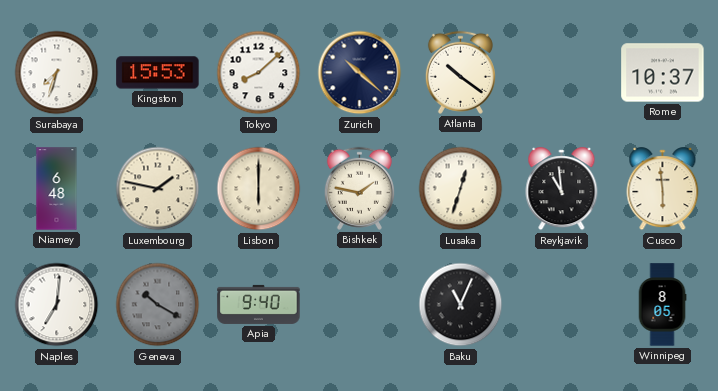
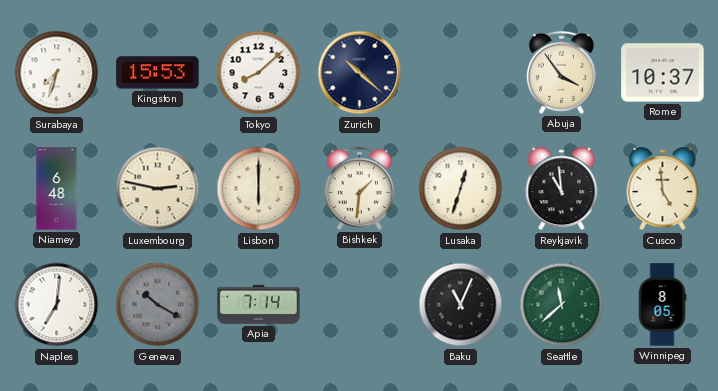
Atlanta: 10:21 -> none
Abuja: none -> 3:54
Luxembourg: 1:47 -> 2:47
Bishkek: 1:47 -> 1:31
Cusco: 5:59 -> 4:59
Apia: 9:40 -> 7:14
Seattle: none -> 11:38
